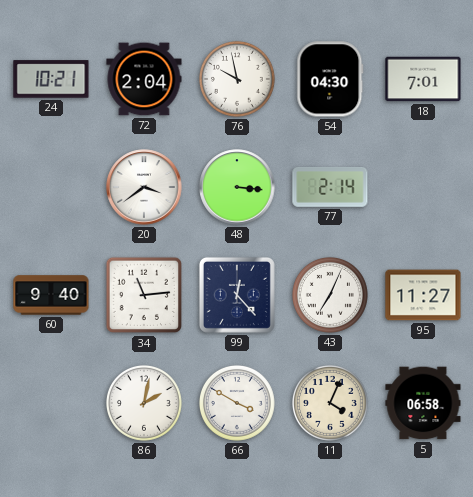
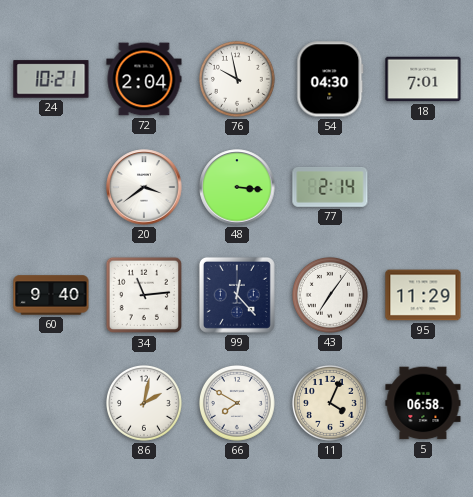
43: 7:04 -> 7:06
95: 11:27 -> 11:29
66: 3:50 -> 7:50
